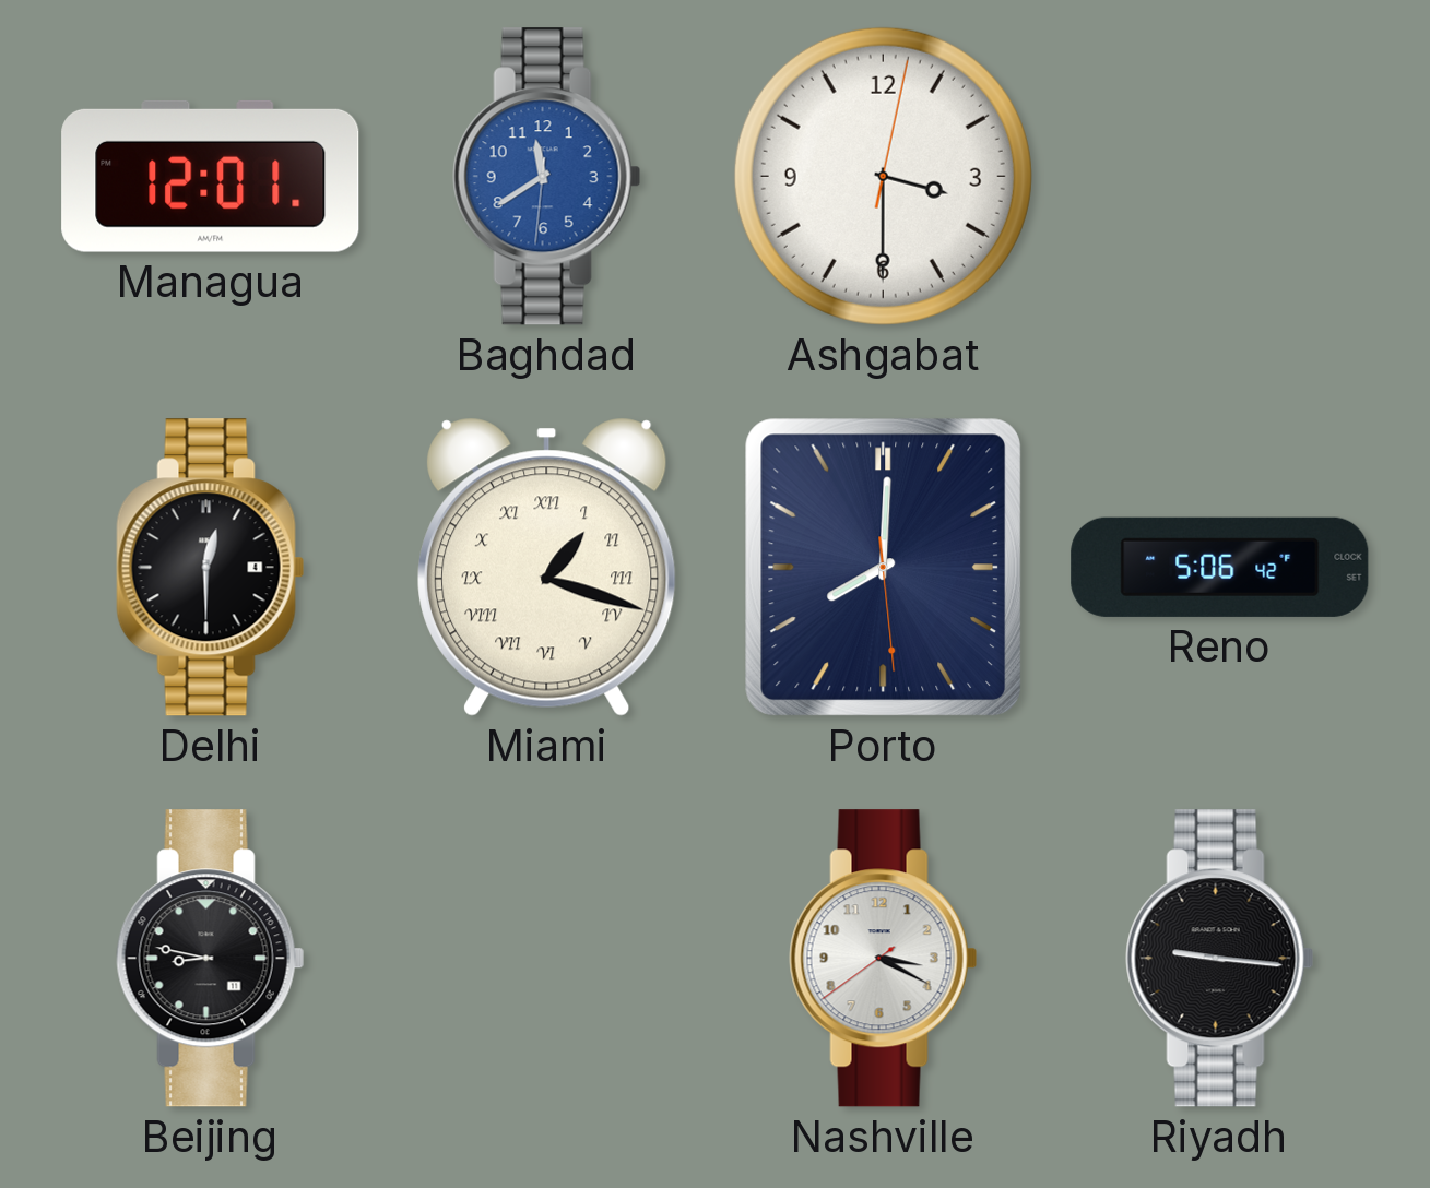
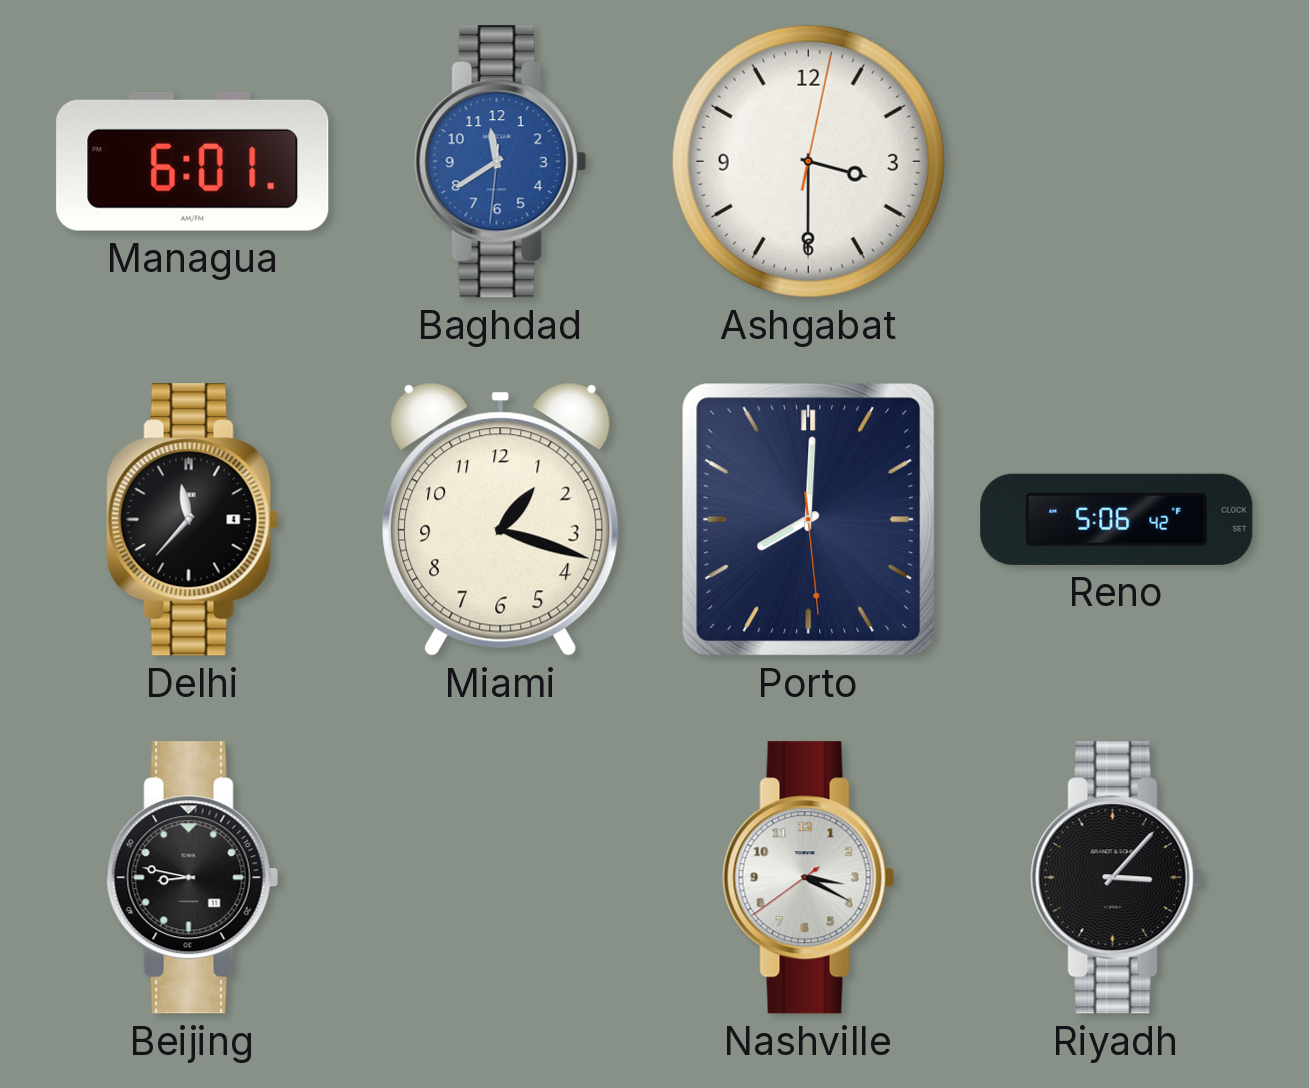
Managua: 12:01 -> 6:01
Delhi: 12:30 -> 11:37
Miami numerals: Roman -> Arabic
Riyadh: 9:16 -> 3:07
